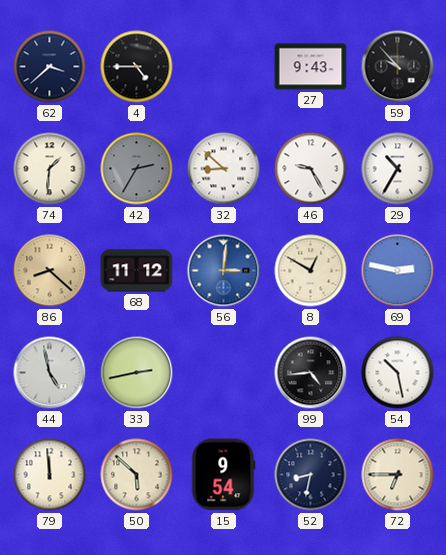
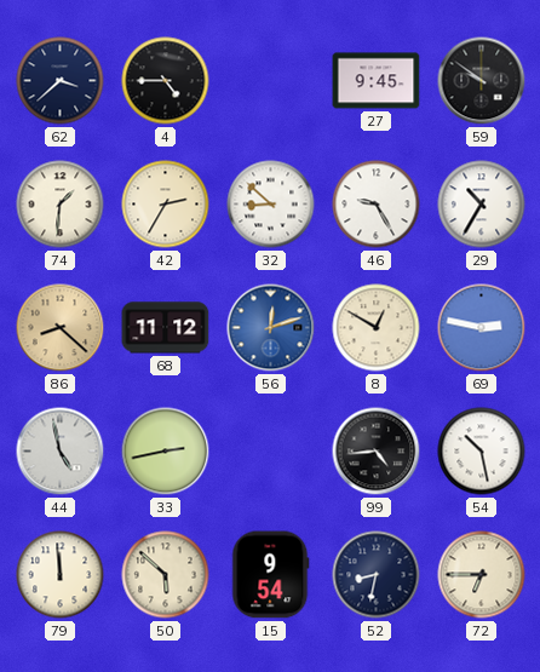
27: 9:43 -> 9:45
59: 9:53 -> 9:51
42 dial: grey -> cream
56: 3:01 -> 12:12
